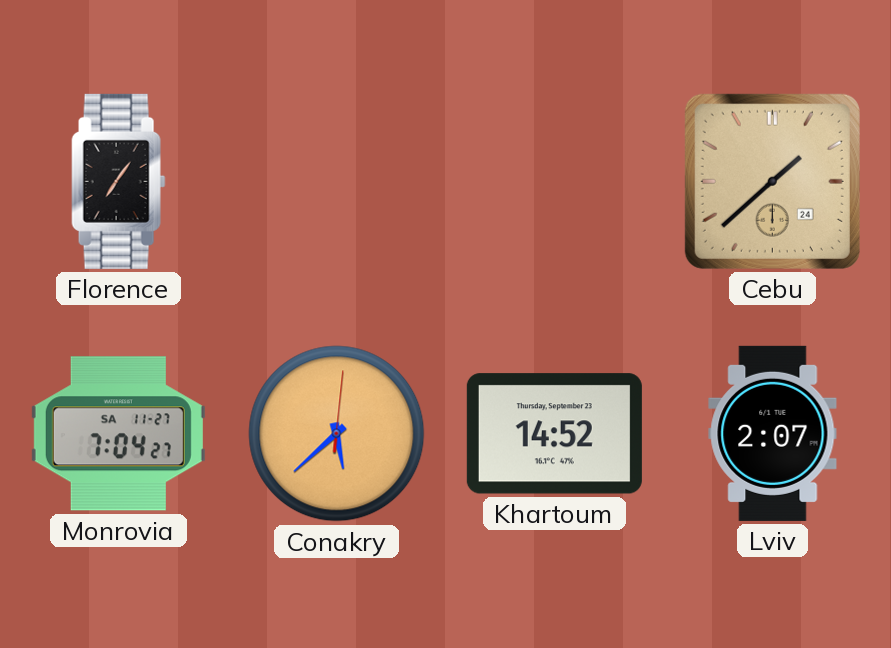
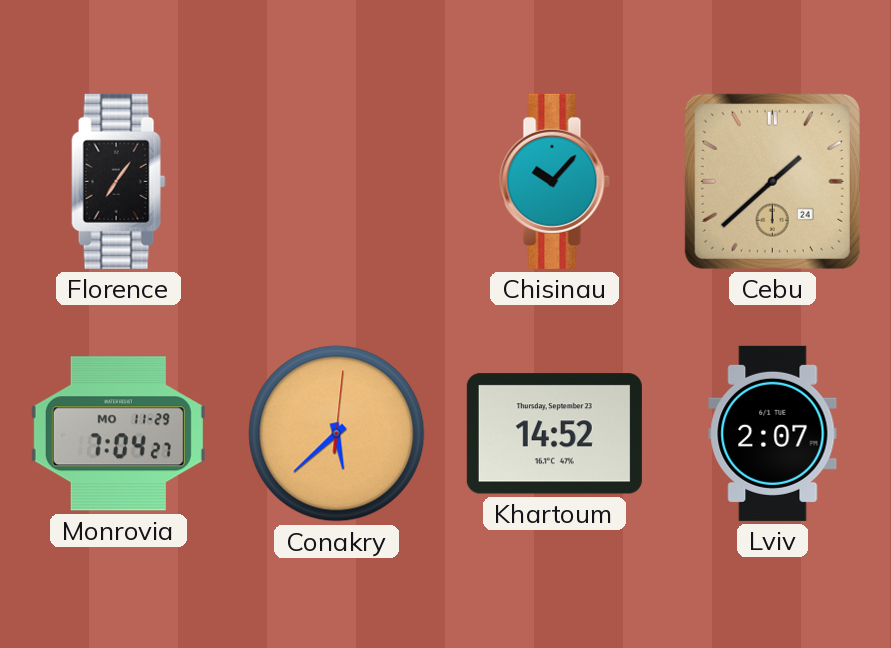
Chisinau: none -> 10:07
Monrovia date: SA 11-27 -> MO 11-29
